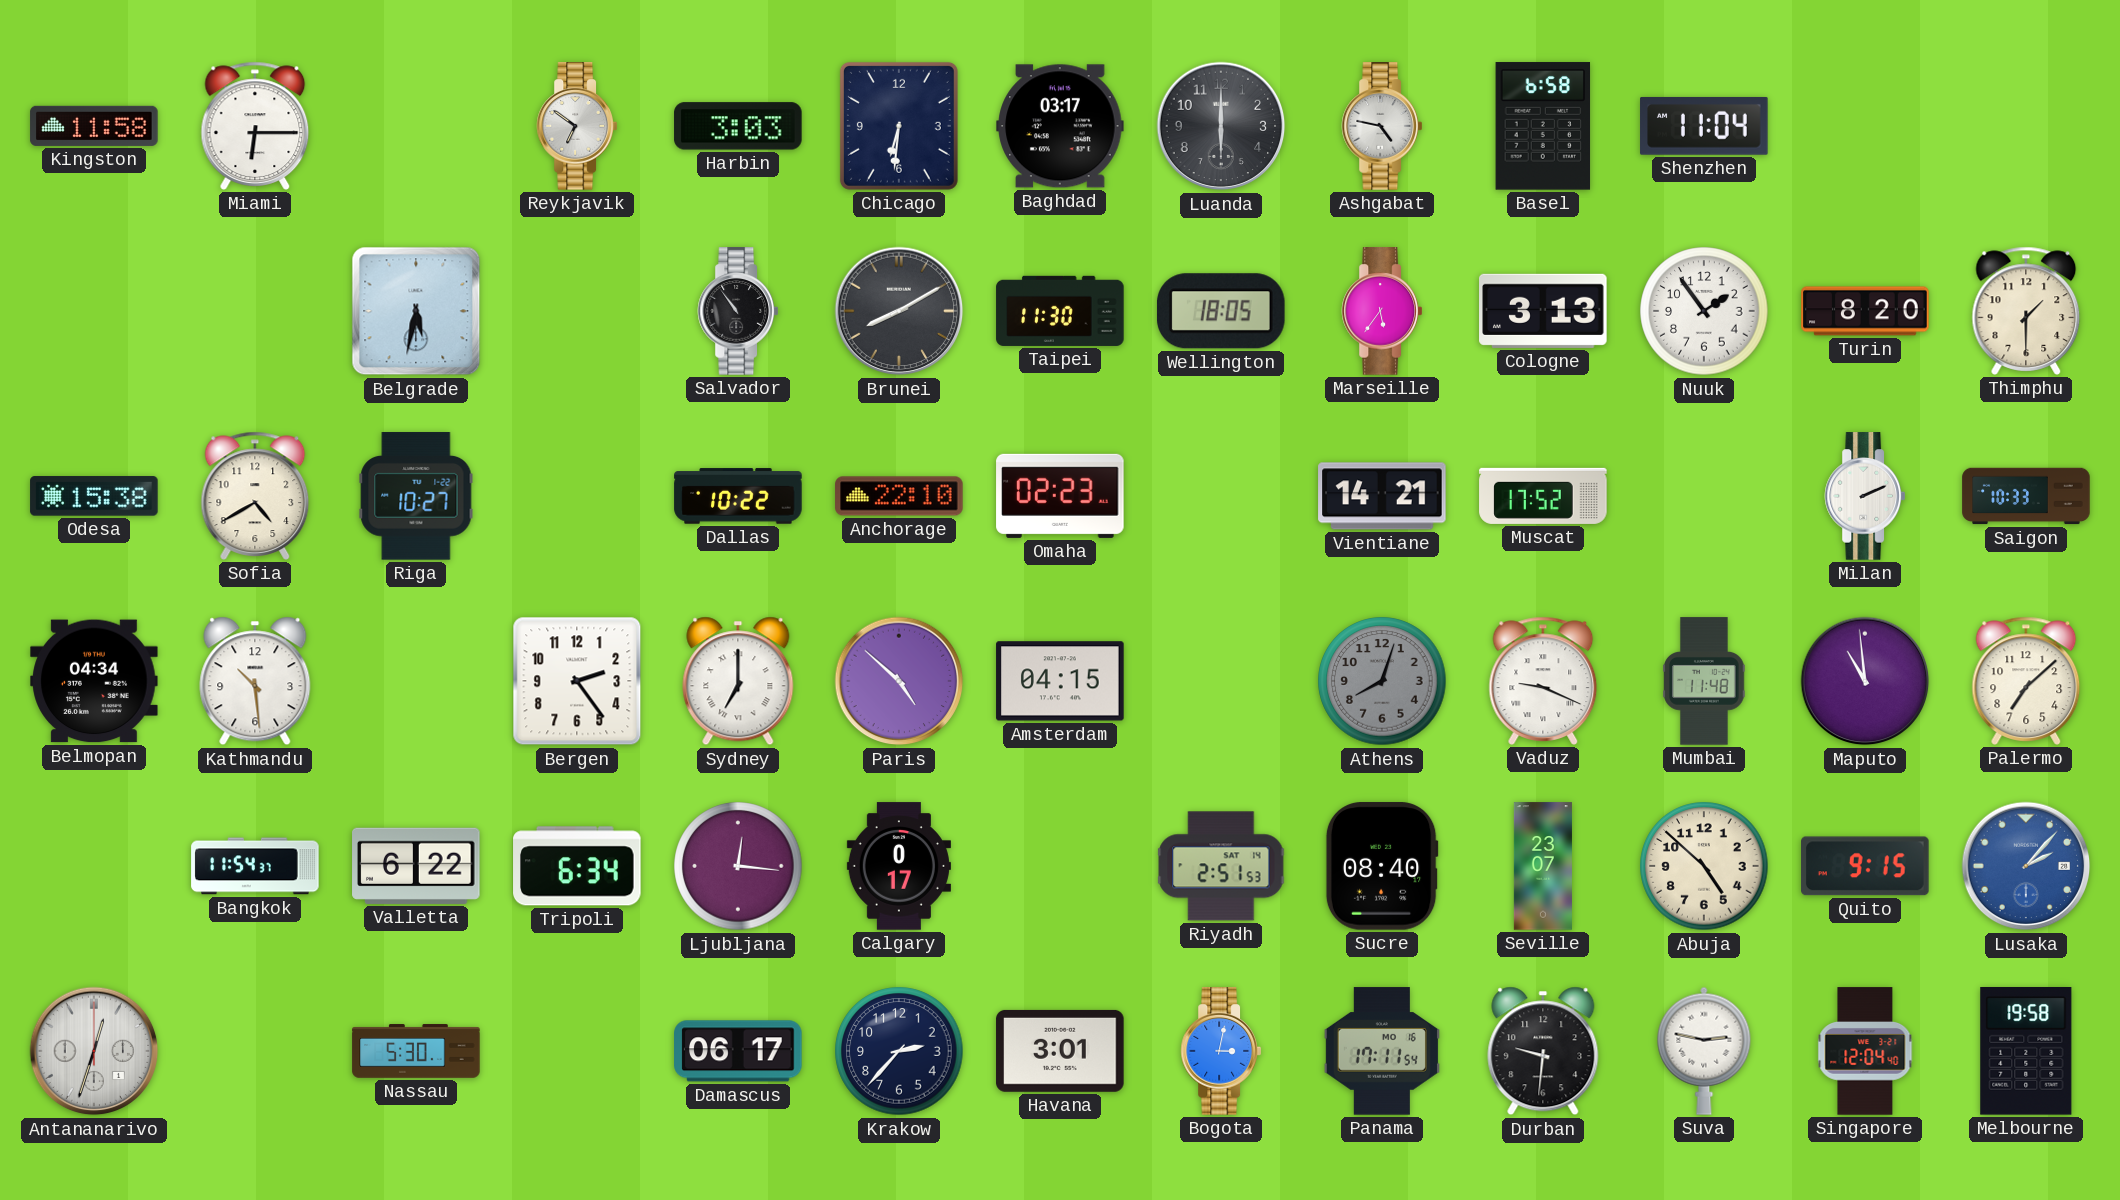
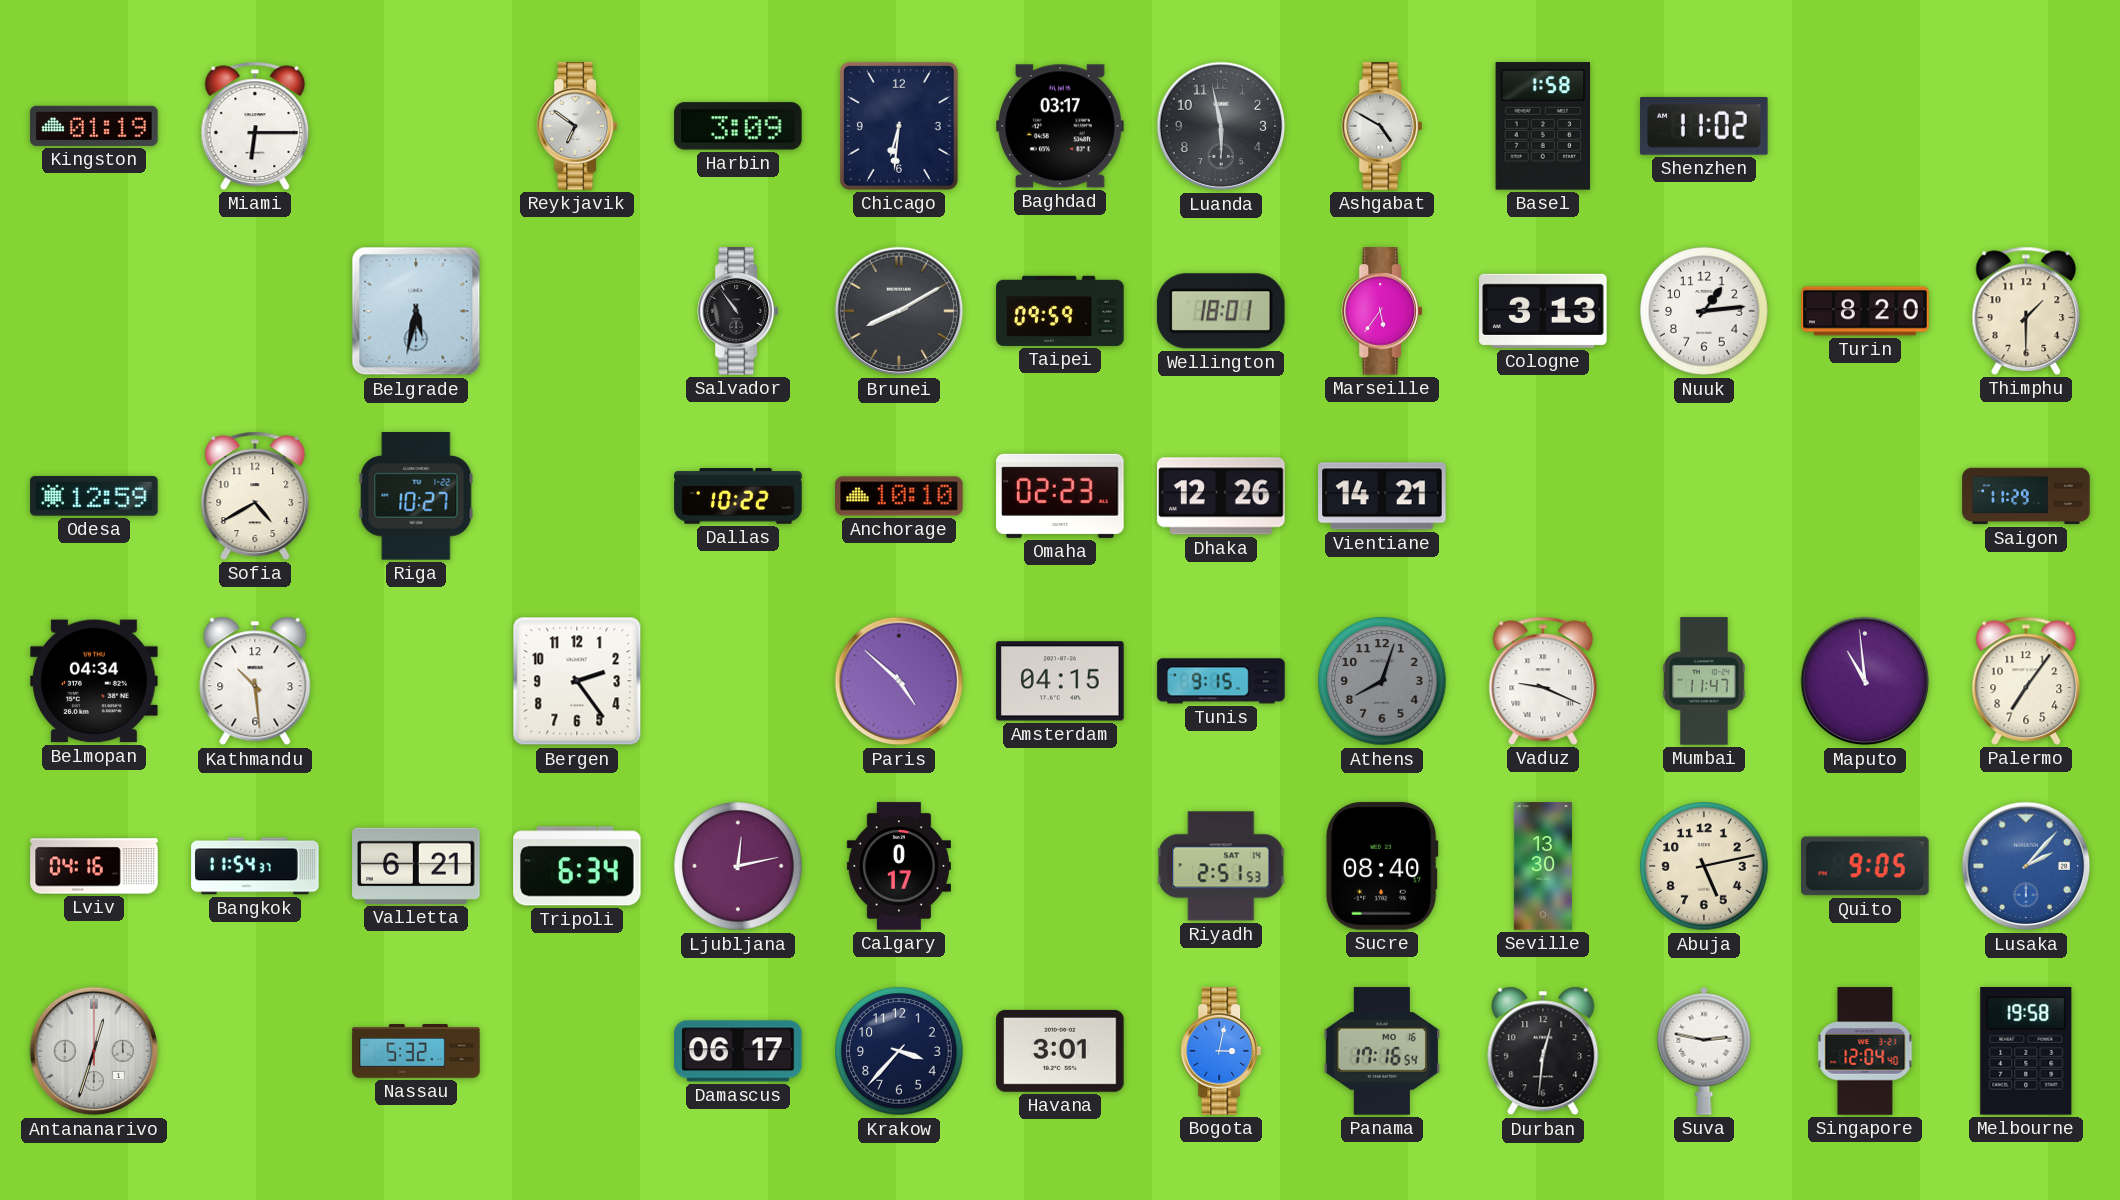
Kingston: 11:58 -> 01:19
Harbin: 3:03 -> 3:09
Luanda: 6:00 -> 5:58
Ashgabat: 4:47 -> 4:50
Basel: 6:58 -> 1:58
Shenzhen: 11:04 -> 11:02
Taipei: 11:30 -> 09:59
Wellington: 18:05 -> 18:01
Nuuk: 1:54 -> 1:14
Odesa: 15:38 -> 12:59
Anchorage: 22:10 -> 10:10
Dhaka: none -> 12:26
Muscat: 17:52 -> none
Milan: 2:11 -> none
Saigon: 10:33 -> 11:29
Sydney: 7:00 -> none
Tunis: none -> 9:15
Mumbai: 11:48 -> 11:47
Palermo: 7:08 -> 7:06
Lviv: none -> 04:16
Valletta: 6:22 -> 6:21
Ljubljana: 12:16 -> 12:13
Seville: 23:07 -> 13:30
Abuja: 4:52 -> 5:13
Quito: 9:15 -> 9:05
Nassau: 5:30 -> 5:32
Krakow: 2:37 -> 3:37
Panama: 17:11 -> 17:16
Durban: 9:31 -> 12:31
